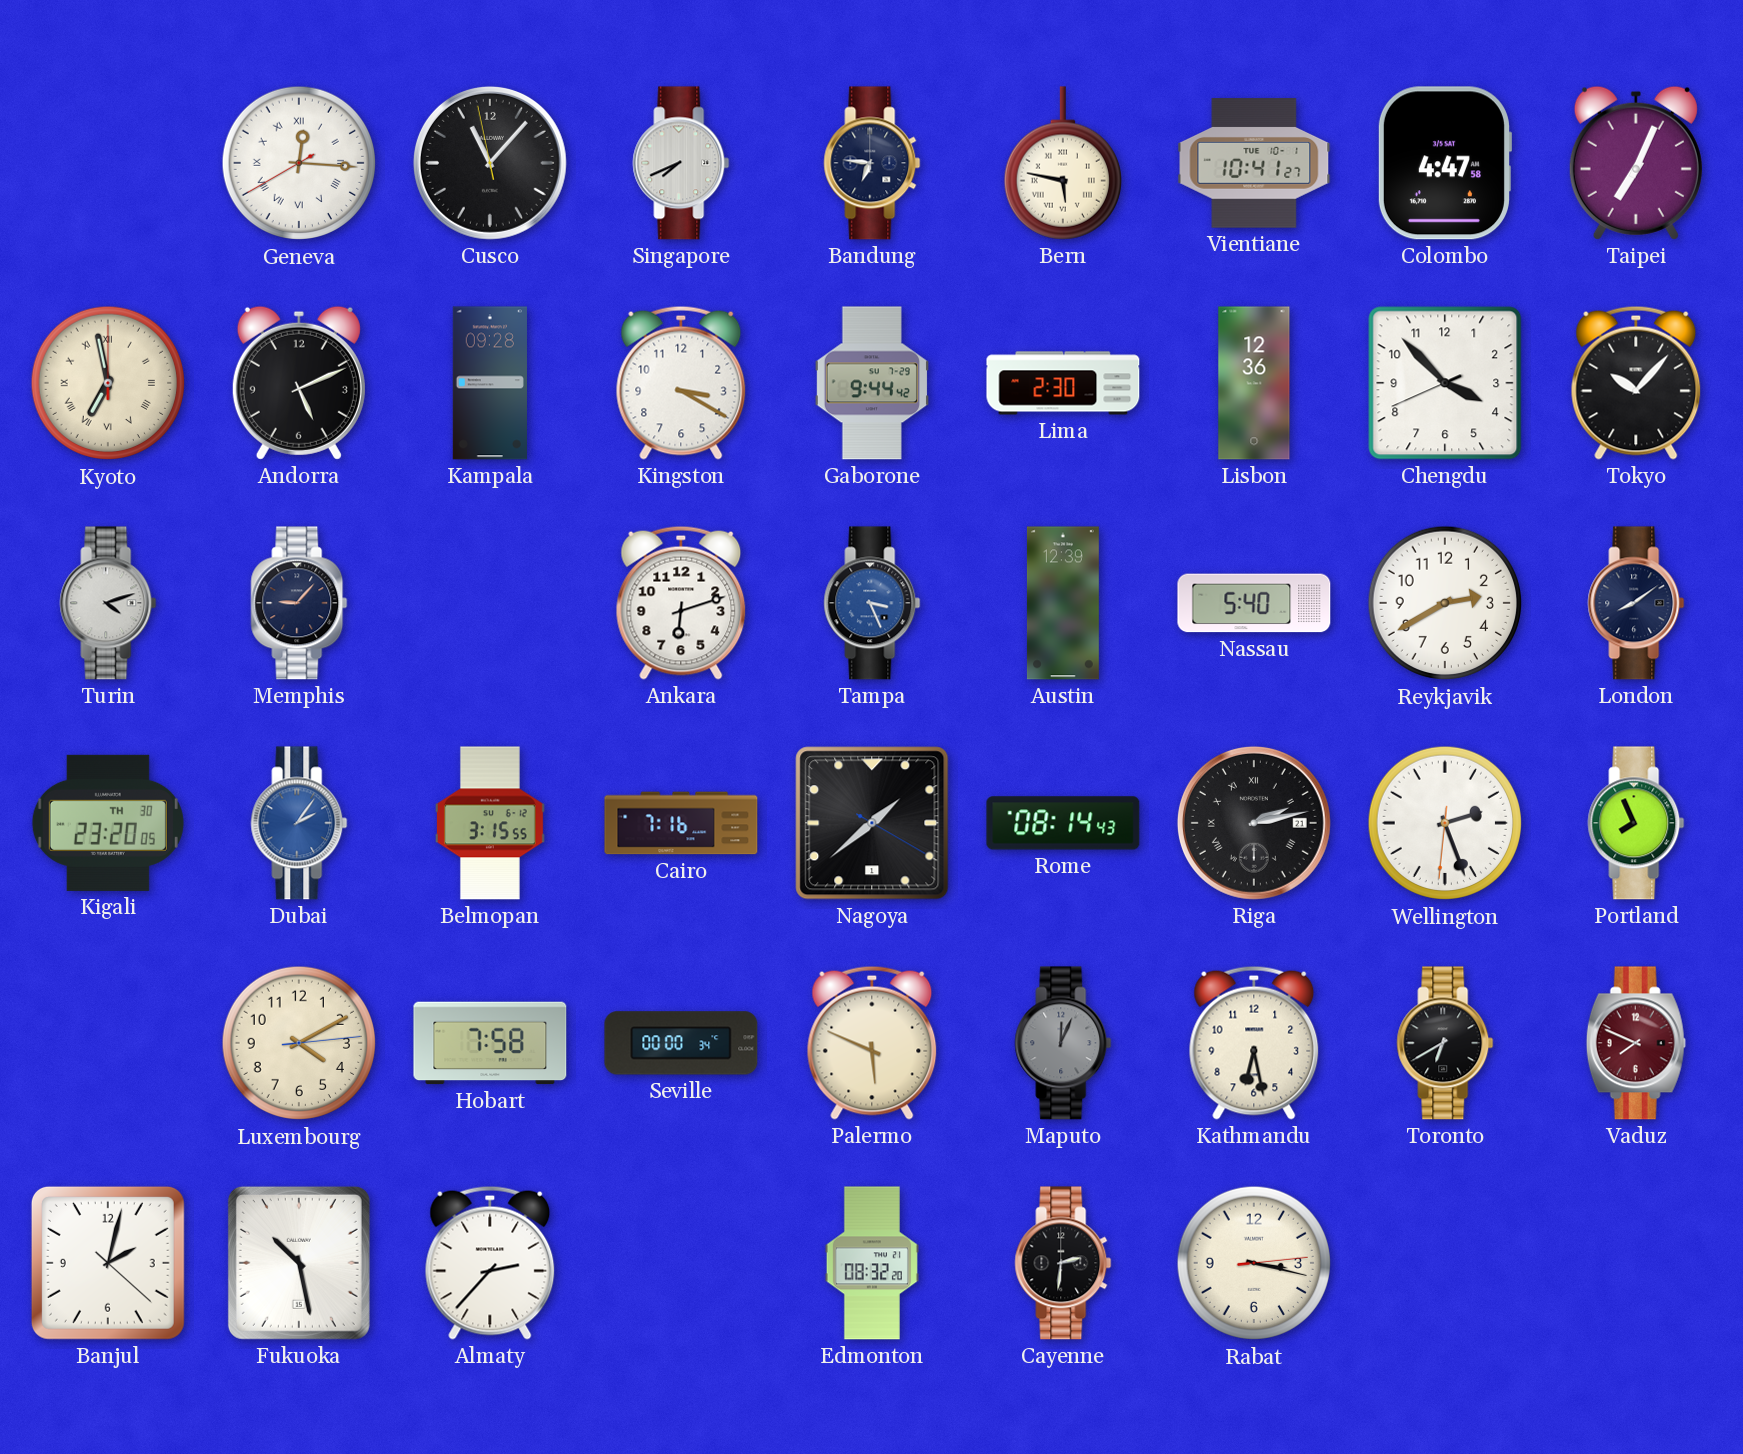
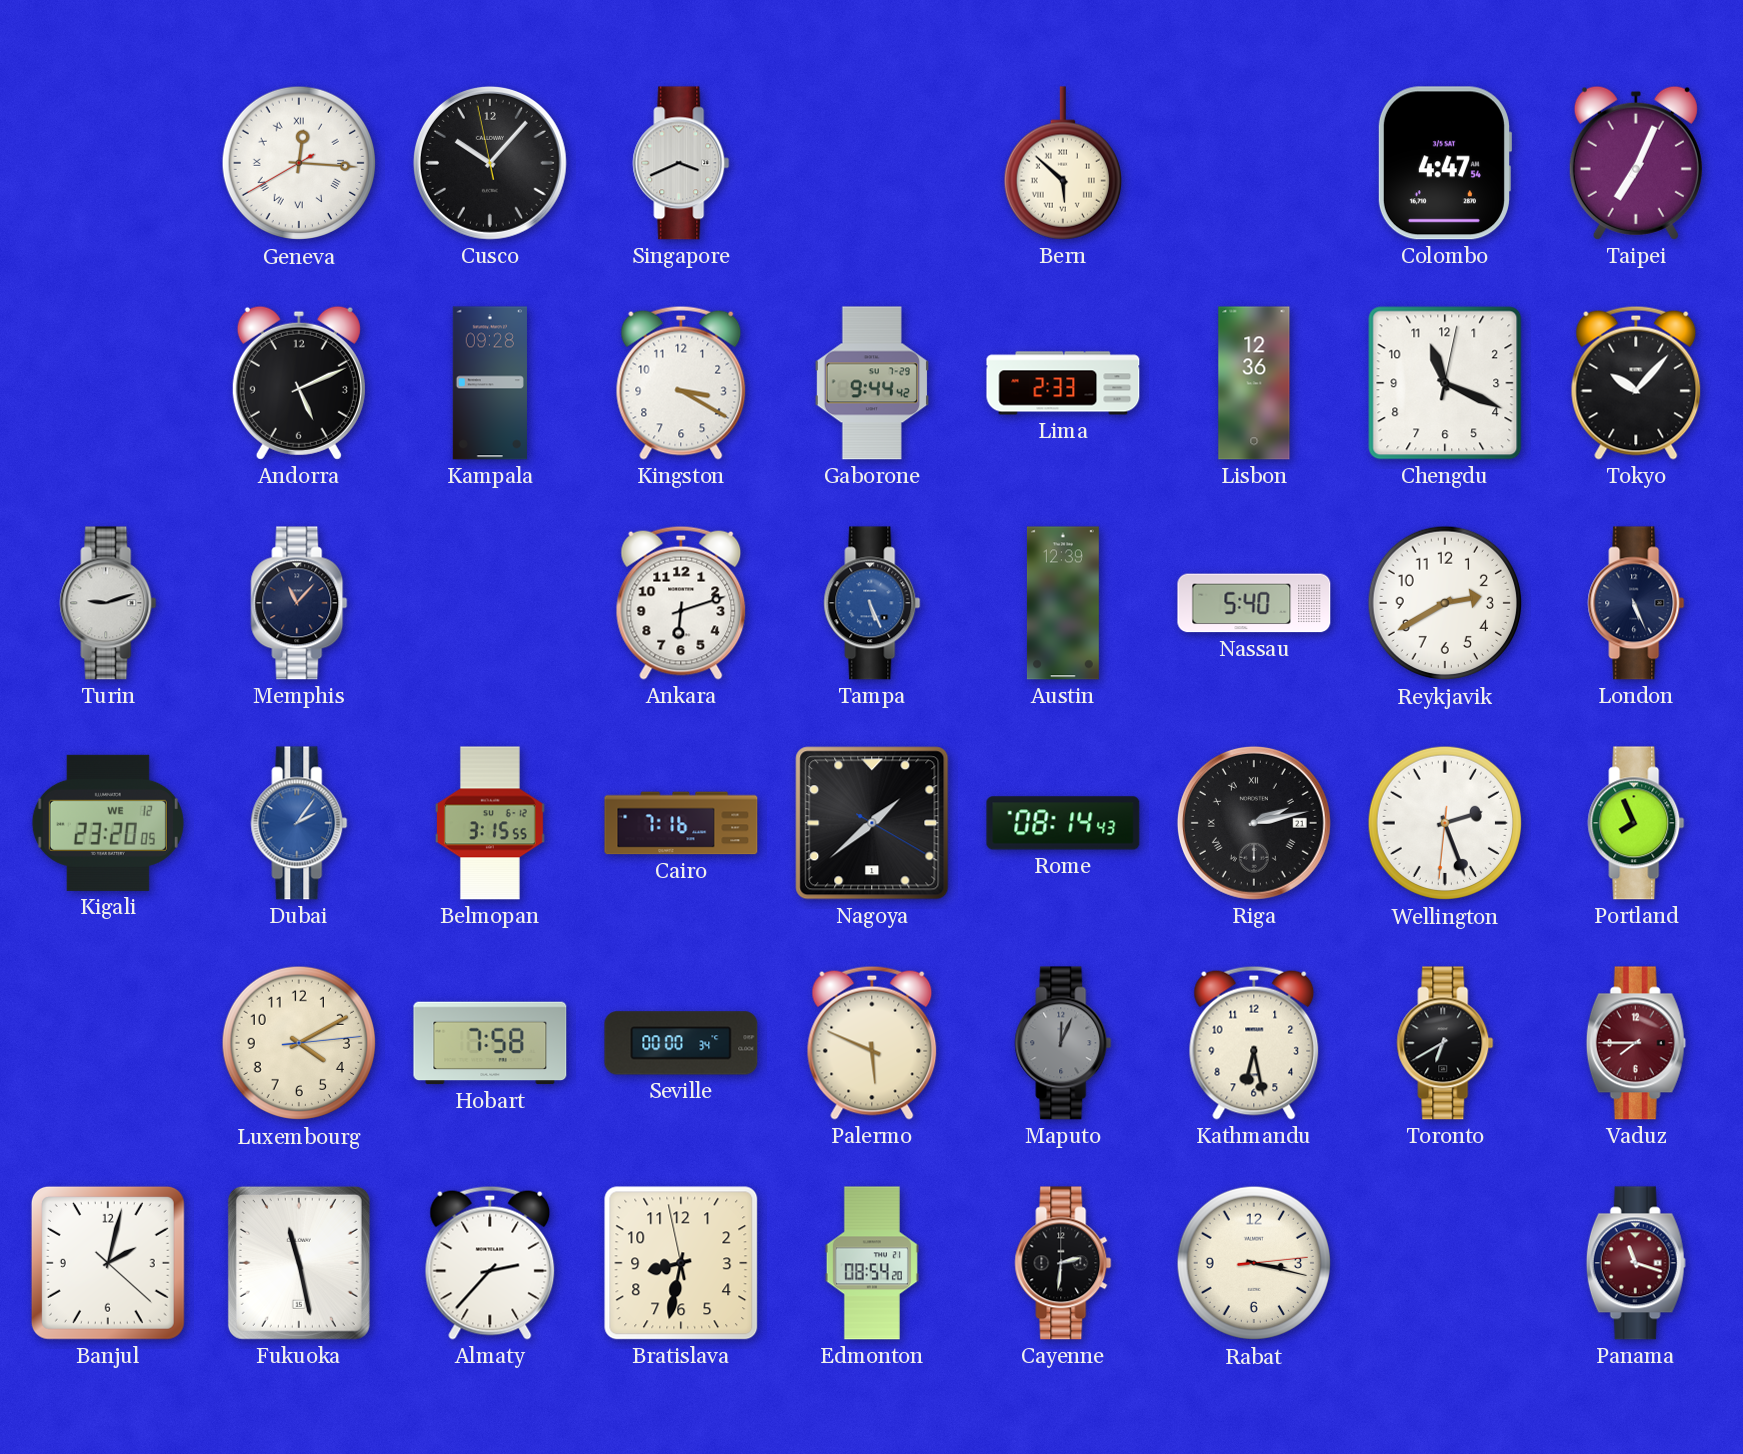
Cusco: 11:06 -> 10:06
Singapore: 7:41 -> 3:41
Bandung: 6:46 -> none
Bern: 5:47 -> 5:52
Vientiane: 10:41 -> none
Colombo: 4:47:58 -> 4:47:54
Kyoto: 6:58 -> none
Lima: 2:30 -> 2:33
Chengdu: 3:52 -> 11:19
Turin: 4:12 -> 9:12
Memphis: 9:07 -> 11:07
Tampa: 3:26 -> 5:26
London: 8:09 -> 5:26
Kigali date: TH 30 -> WE 12
Vaduz: 7:49 -> 7:45
Fukuoka: 10:28 -> 11:28
Bratislava: none -> 8:31
Edmonton: 08:32 -> 08:54
Panama: none -> 11:18
